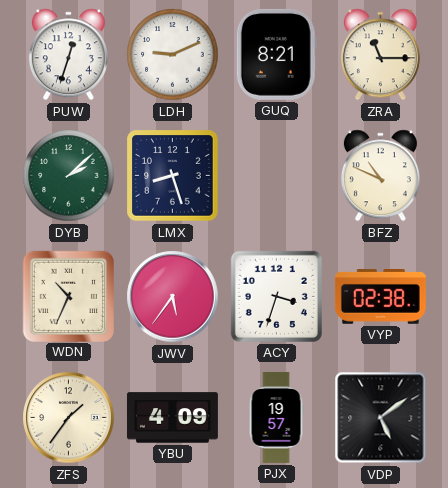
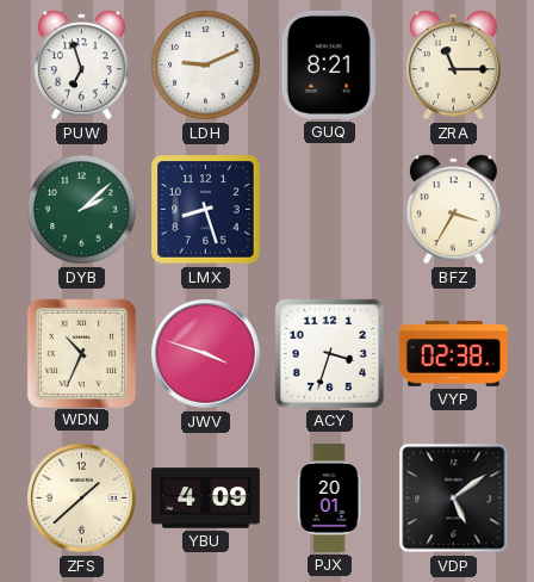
PUW: 12:33 -> 6:57
BFZ: 10:49 -> 3:35
JWV: 5:36 -> 3:48
ZFS: 1:36 -> 1:38
PJX: 19:57 -> 20:01
